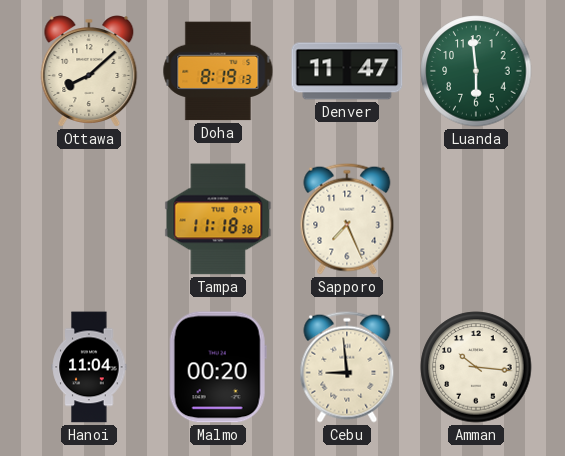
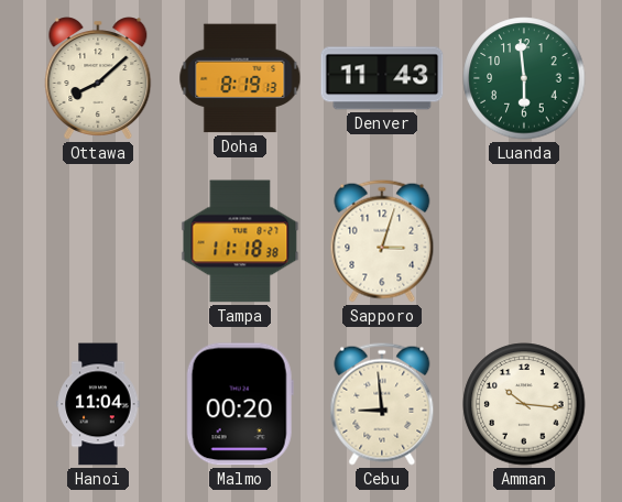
Denver: 11:47 -> 11:43
Sapporo: 7:26 -> 3:03
